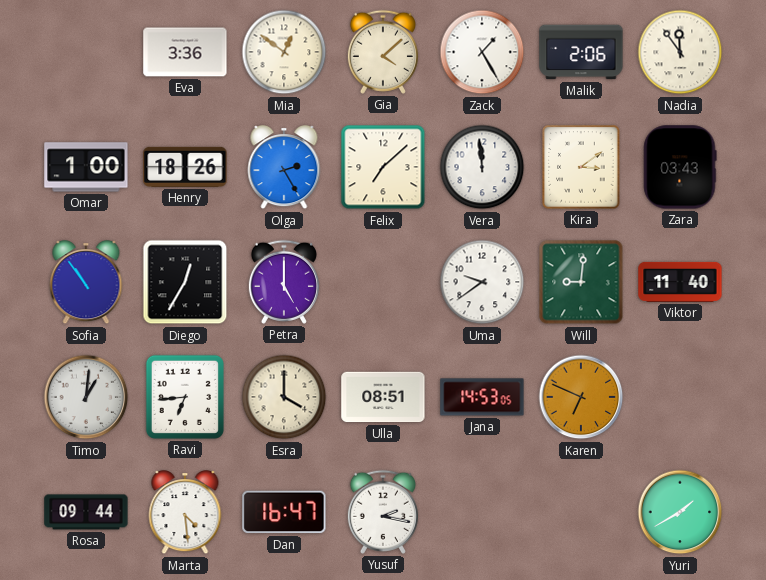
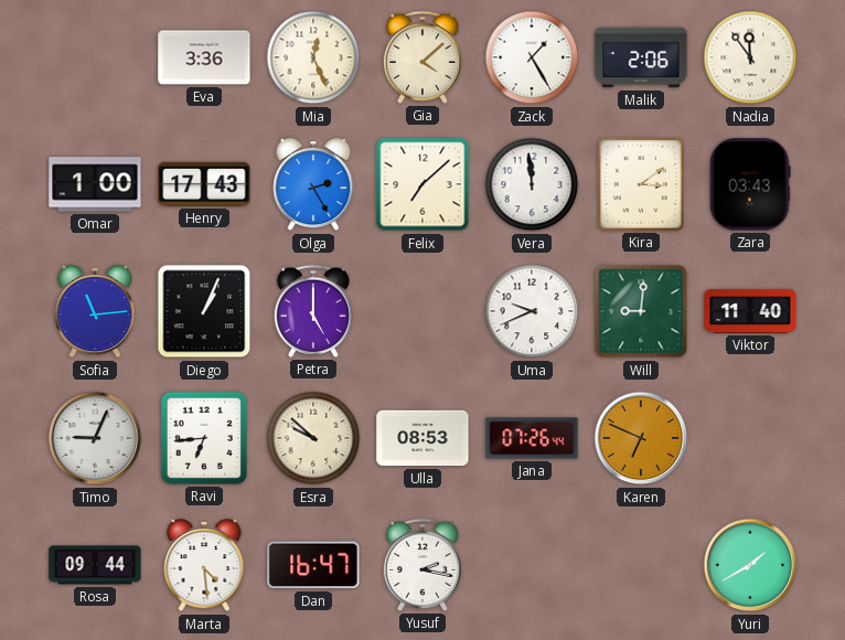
Mia: 12:51 -> 12:26
Henry: 18:26 -> 17:43
Sofia: 10:54 -> 11:14
Diego: 12:35 -> 1:04
Uma: 9:39 -> 9:41
Timo: 1:01 -> 9:04
Esra: 4:00 -> 9:52
Ulla: 08:51 -> 08:53
Jana: 14:53 -> 07:26
